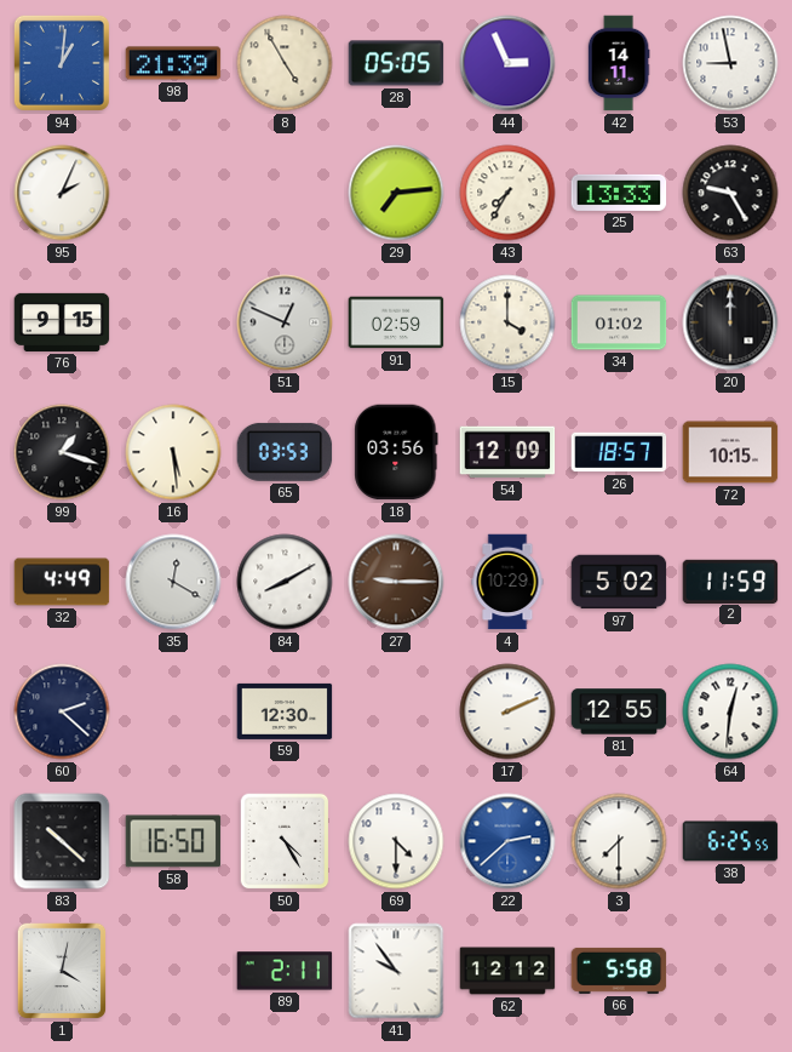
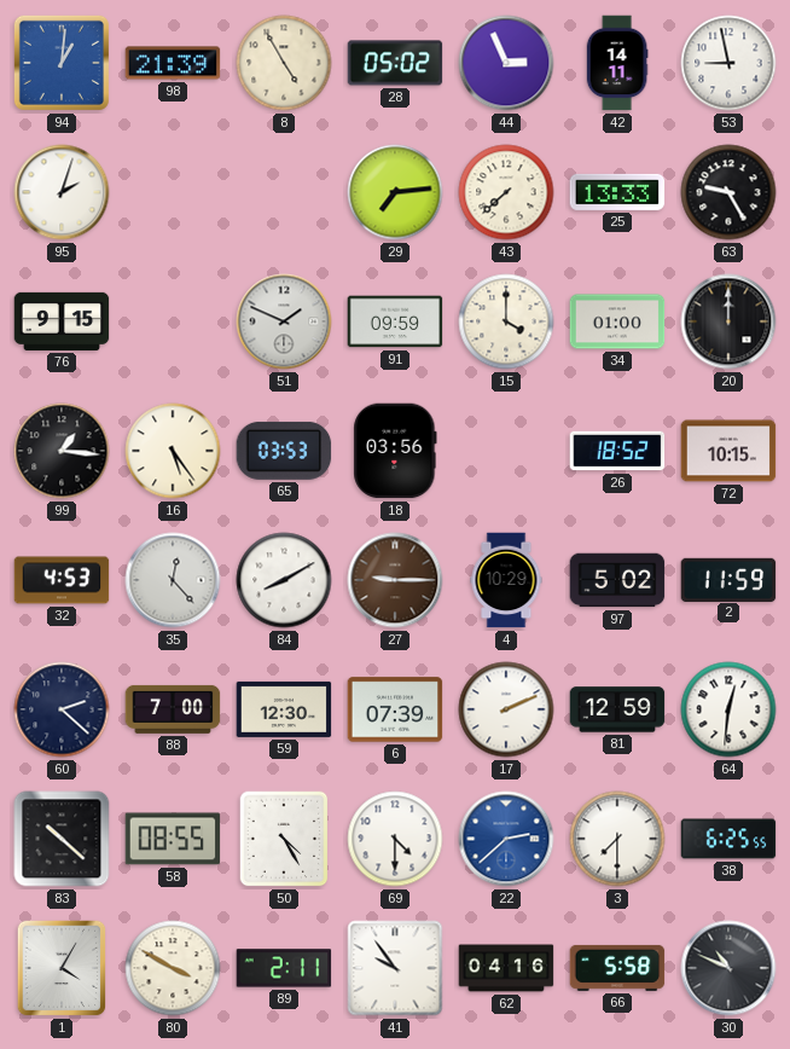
28: 05:05 -> 05:02
95: 2:04 -> 2:03
43: 7:35 -> 7:38
51: 12:49 -> 1:49
91: 02:59 -> 09:59
34: 01:02 -> 01:00
99: 1:18 -> 1:16
16: 5:29 -> 5:24
54: 12:09 -> none
26: 18:57 -> 18:52
32: 4:49 -> 4:53
35: 12:20 -> 12:23
88: none -> 7:00
6: none -> 07:39
81: 12:55 -> 12:59
58: 16:50 -> 08:55
1: 4:02 -> 4:05
80: none -> 3:50
62: 12:12 -> 04:16
30: none -> 10:49
